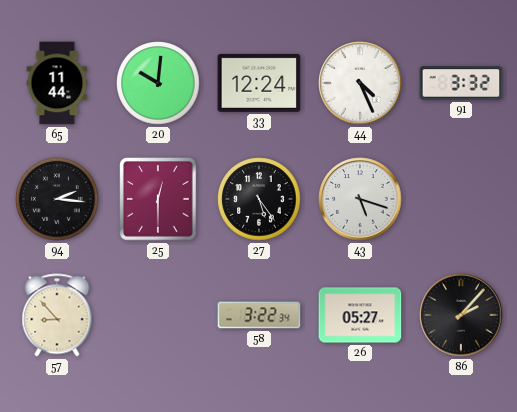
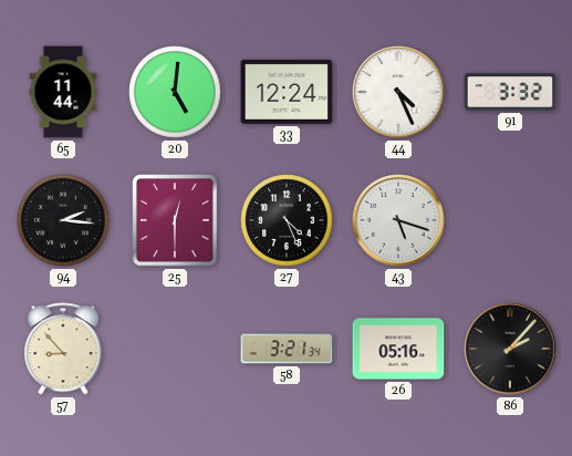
20: 10:01 -> 5:01
27: 5:24 -> 4:26
58: 3:22 -> 3:21
26: 05:27 -> 05:16
